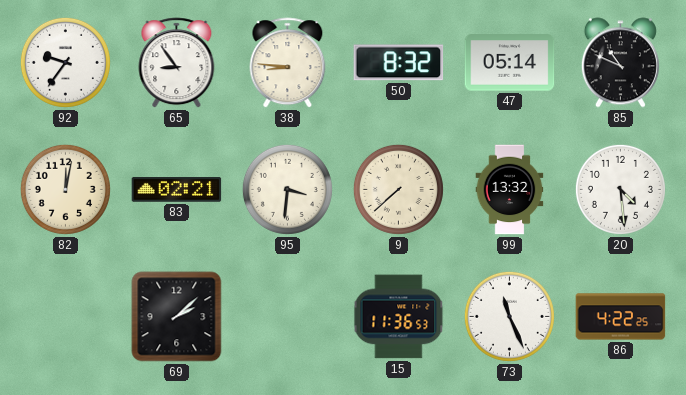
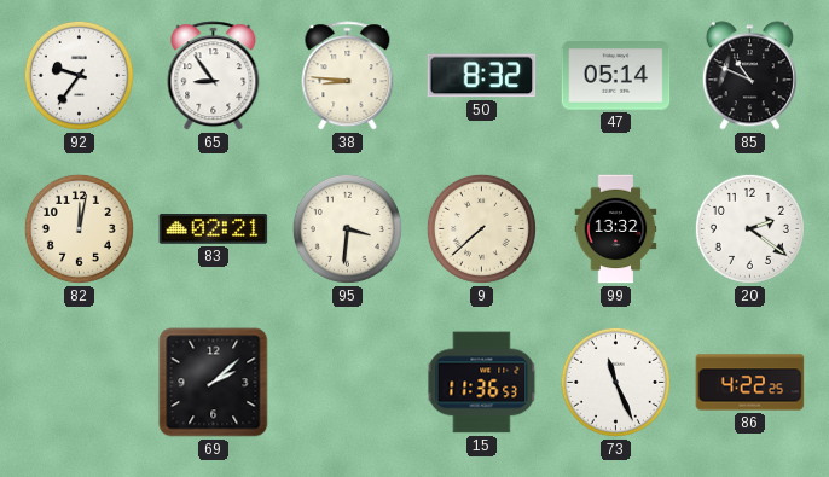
20: 4:29 -> 2:21
